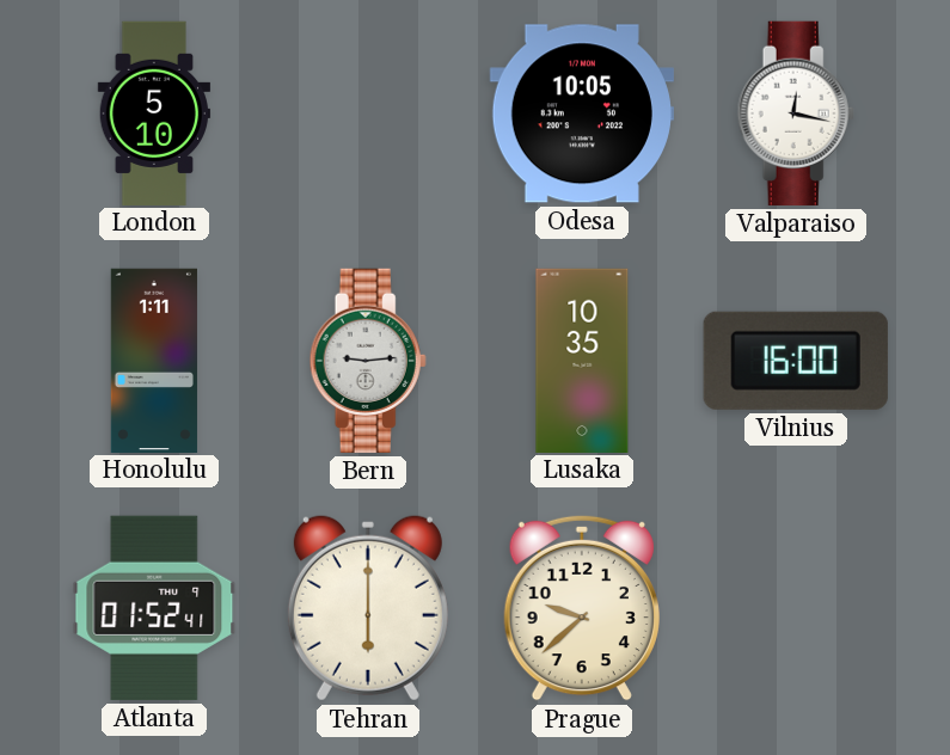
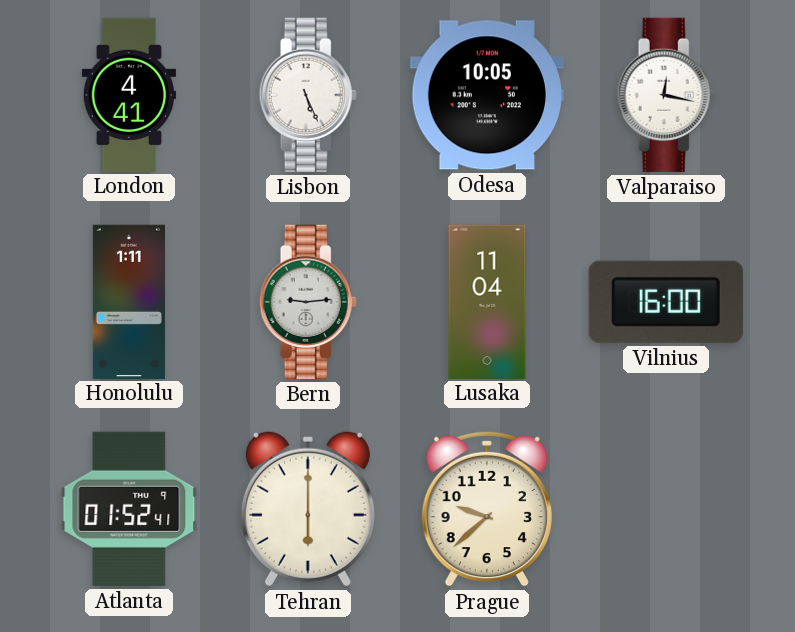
London: 5:10 -> 4:41
Lisbon: none -> 5:26
Lusaka: 10:35 -> 11:04
